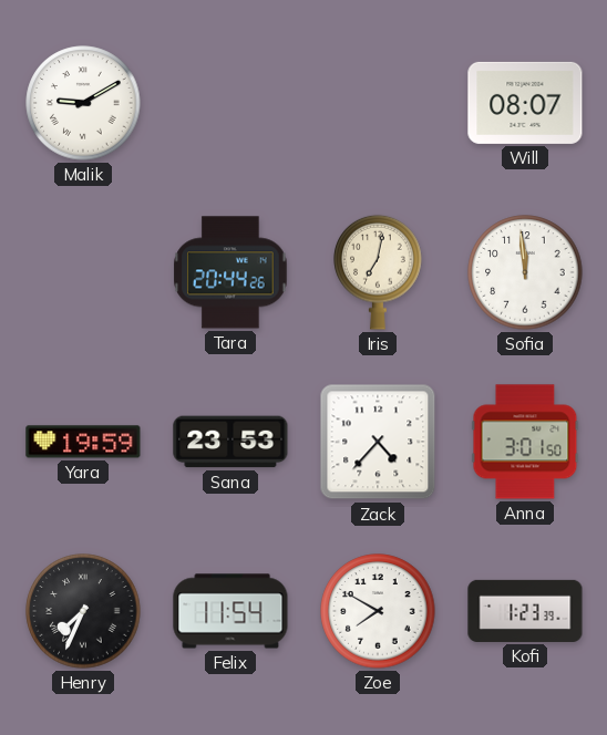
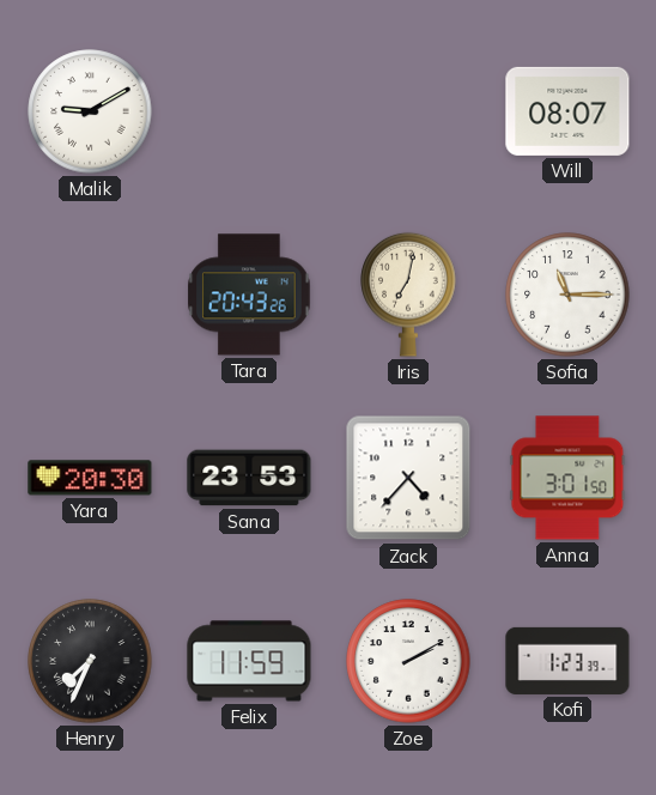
Tara: 20:44 -> 20:43
Sofia: 11:59 -> 11:15
Yara: 19:59 -> 20:30
Felix: 11:54 -> 11:59
Zoe: 7:50 -> 2:10
